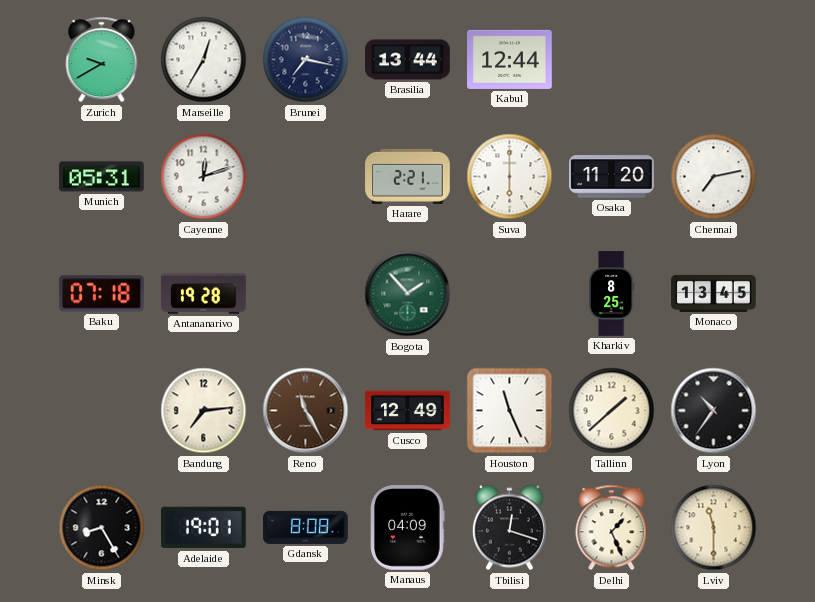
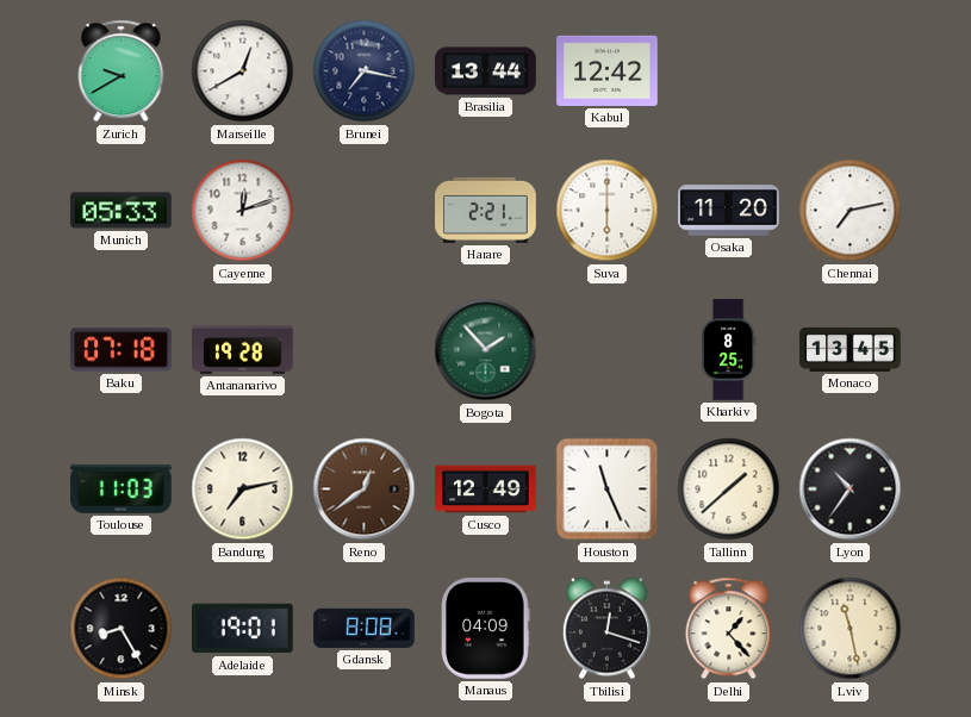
Marseille: 12:35 -> 12:40
Kabul: 12:44 -> 12:42
Munich: 05:31 -> 05:33
Toulouse: none -> 11:03
Bandung: 7:14 -> 7:13
Reno: 11:25 -> 12:39
Delhi: 1:26 -> 1:23
Lviv: 11:30 -> 11:28
